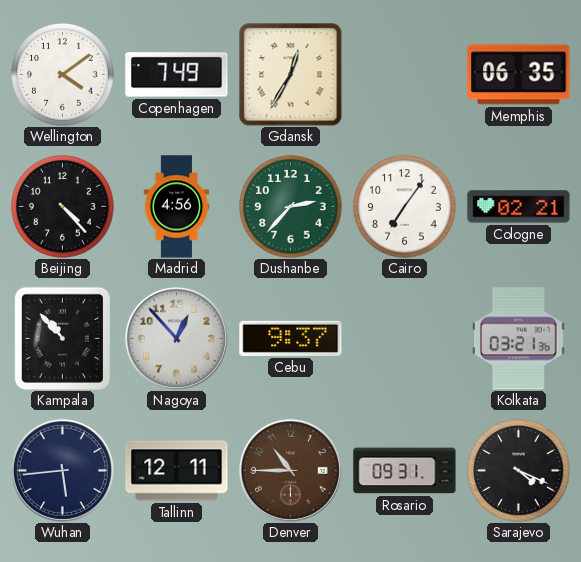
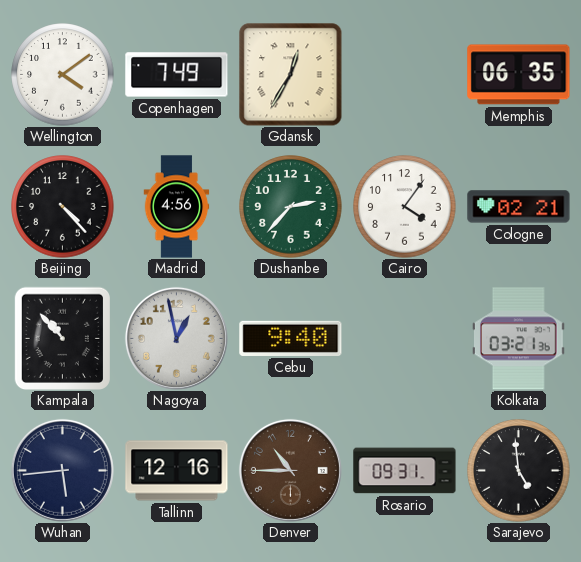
Cairo: 7:06 -> 4:06
Nagoya: 12:53 -> 12:58
Cebu: 9:37 -> 9:40
Tallinn: 12:11 -> 12:16
Sarajevo: 4:19 -> 4:59
